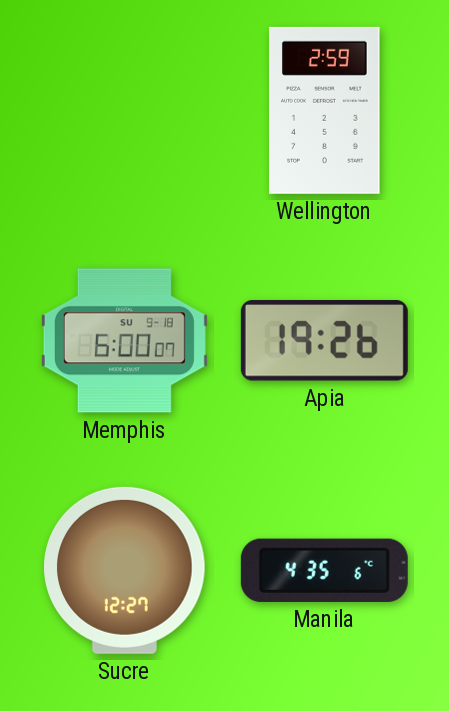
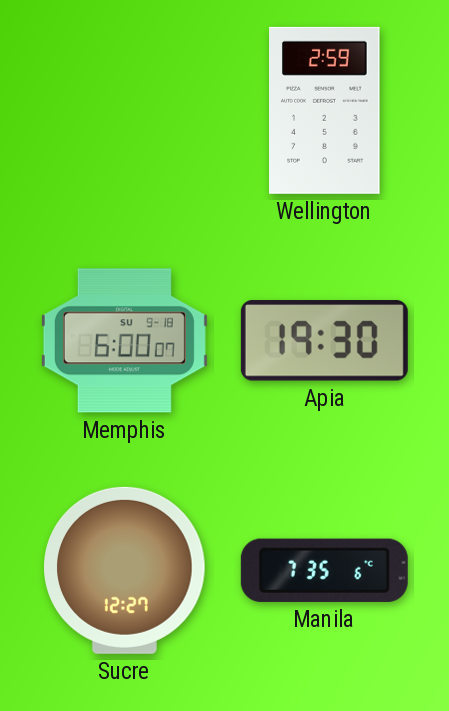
Apia: 19:26 -> 19:30
Manila: 4:35 -> 7:35
